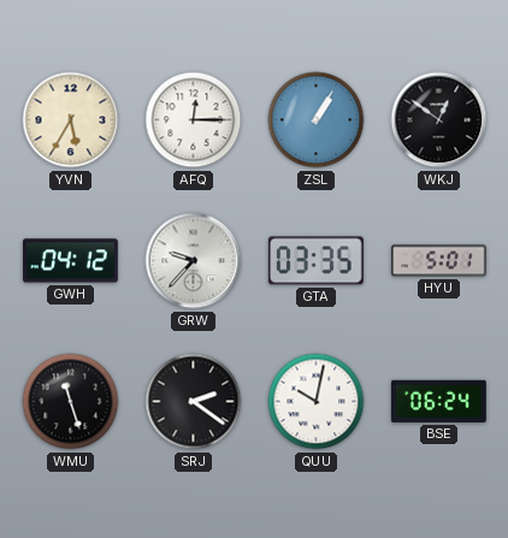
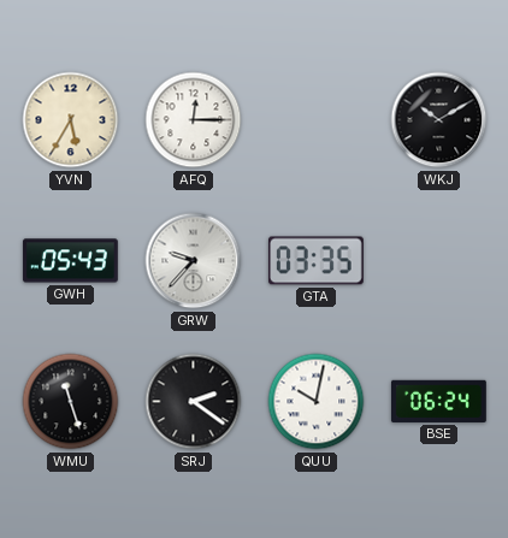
ZSL: 1:05 -> none
WKJ: 12:51 -> 10:10
GWH: 04:12 -> 05:43
HYU: 5:01 -> none
